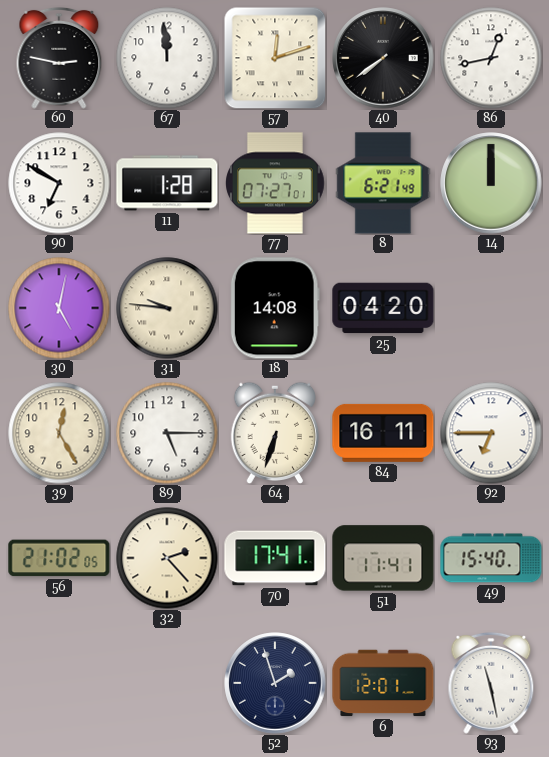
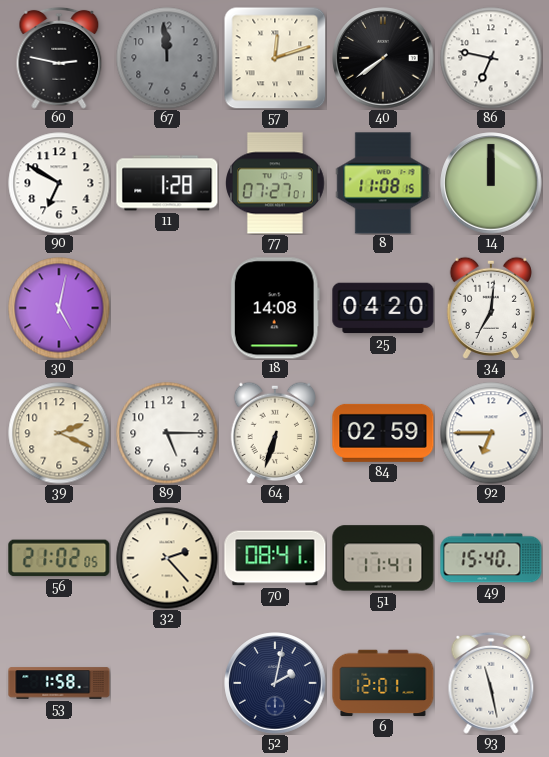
67 dial: white -> grey
86: 12:43 -> 6:47
8: 6:21 -> 11:08
31: 9:46 -> none
34: none -> 7:01
39: 12:25 -> 2:19
84: 16:11 -> 02:59
70: 17:41 -> 08:41
53: none -> 1:58
52: 1:57 -> 2:02
